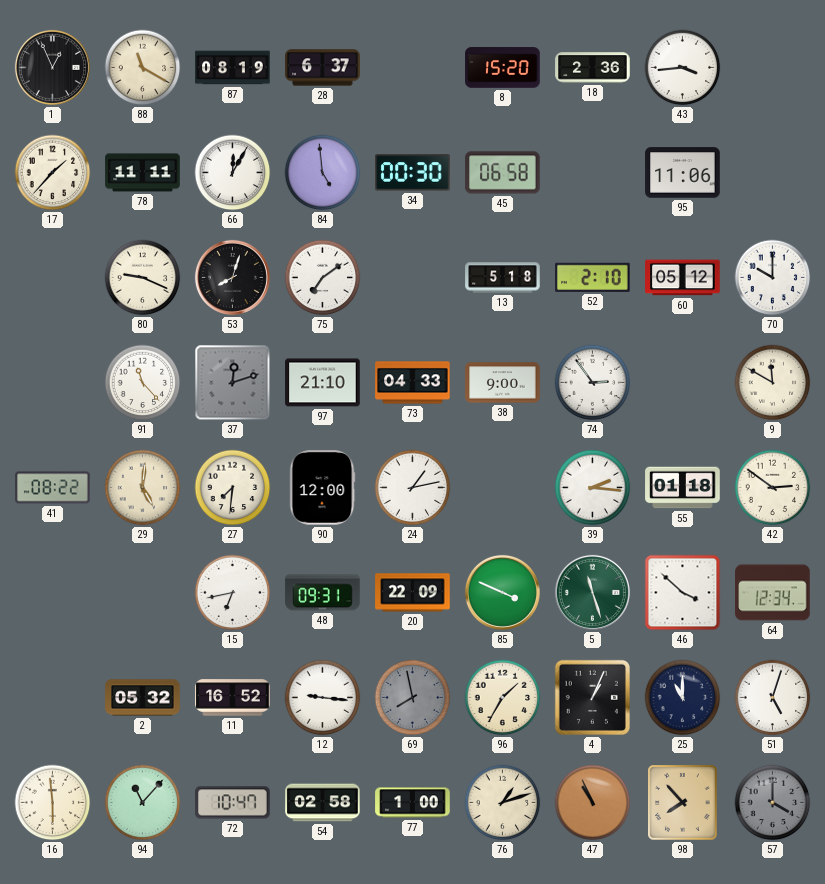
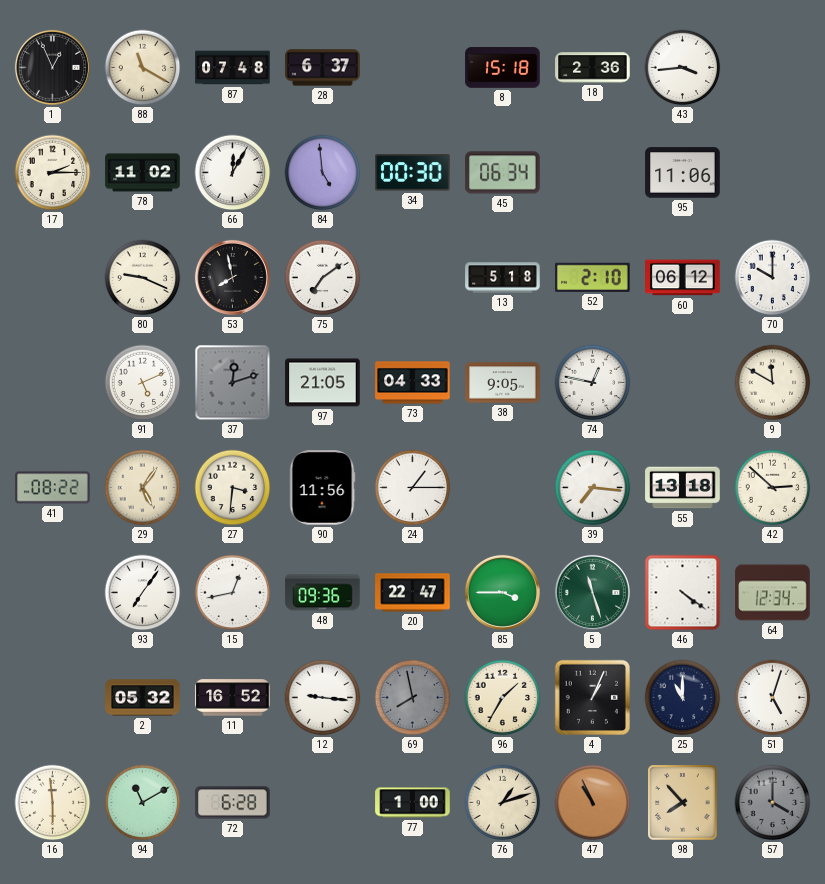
87: 08:19 -> 07:48
8: 15:20 -> 15:18
17: 1:37 -> 2:15
78: 11:11 -> 11:02
45: 06:58 -> 06:34
53: 8:03 -> 7:58
60: 05:12 -> 06:12
91: 11:23 -> 5:11
97: 21:10 -> 21:05
38: 9:00 -> 9:05
74: 2:54 -> 12:47
29: 5:01 -> 5:06
27: 7:31 -> 3:31
90: 12:00 -> 11:56
24: 1:13 -> 1:15
39: 2:16 -> 7:16
55: 01:18 -> 13:18
42: 2:51 -> 2:52
93: none -> 7:06
15: 6:43 -> 12:43
48: 09:31 -> 09:36
20: 22:09 -> 22:47
85: 3:49 -> 3:45
46: 3:52 -> 4:21
94: 11:07 -> 11:10
72: 10:47 -> 6:28
54: 02:58 -> none
